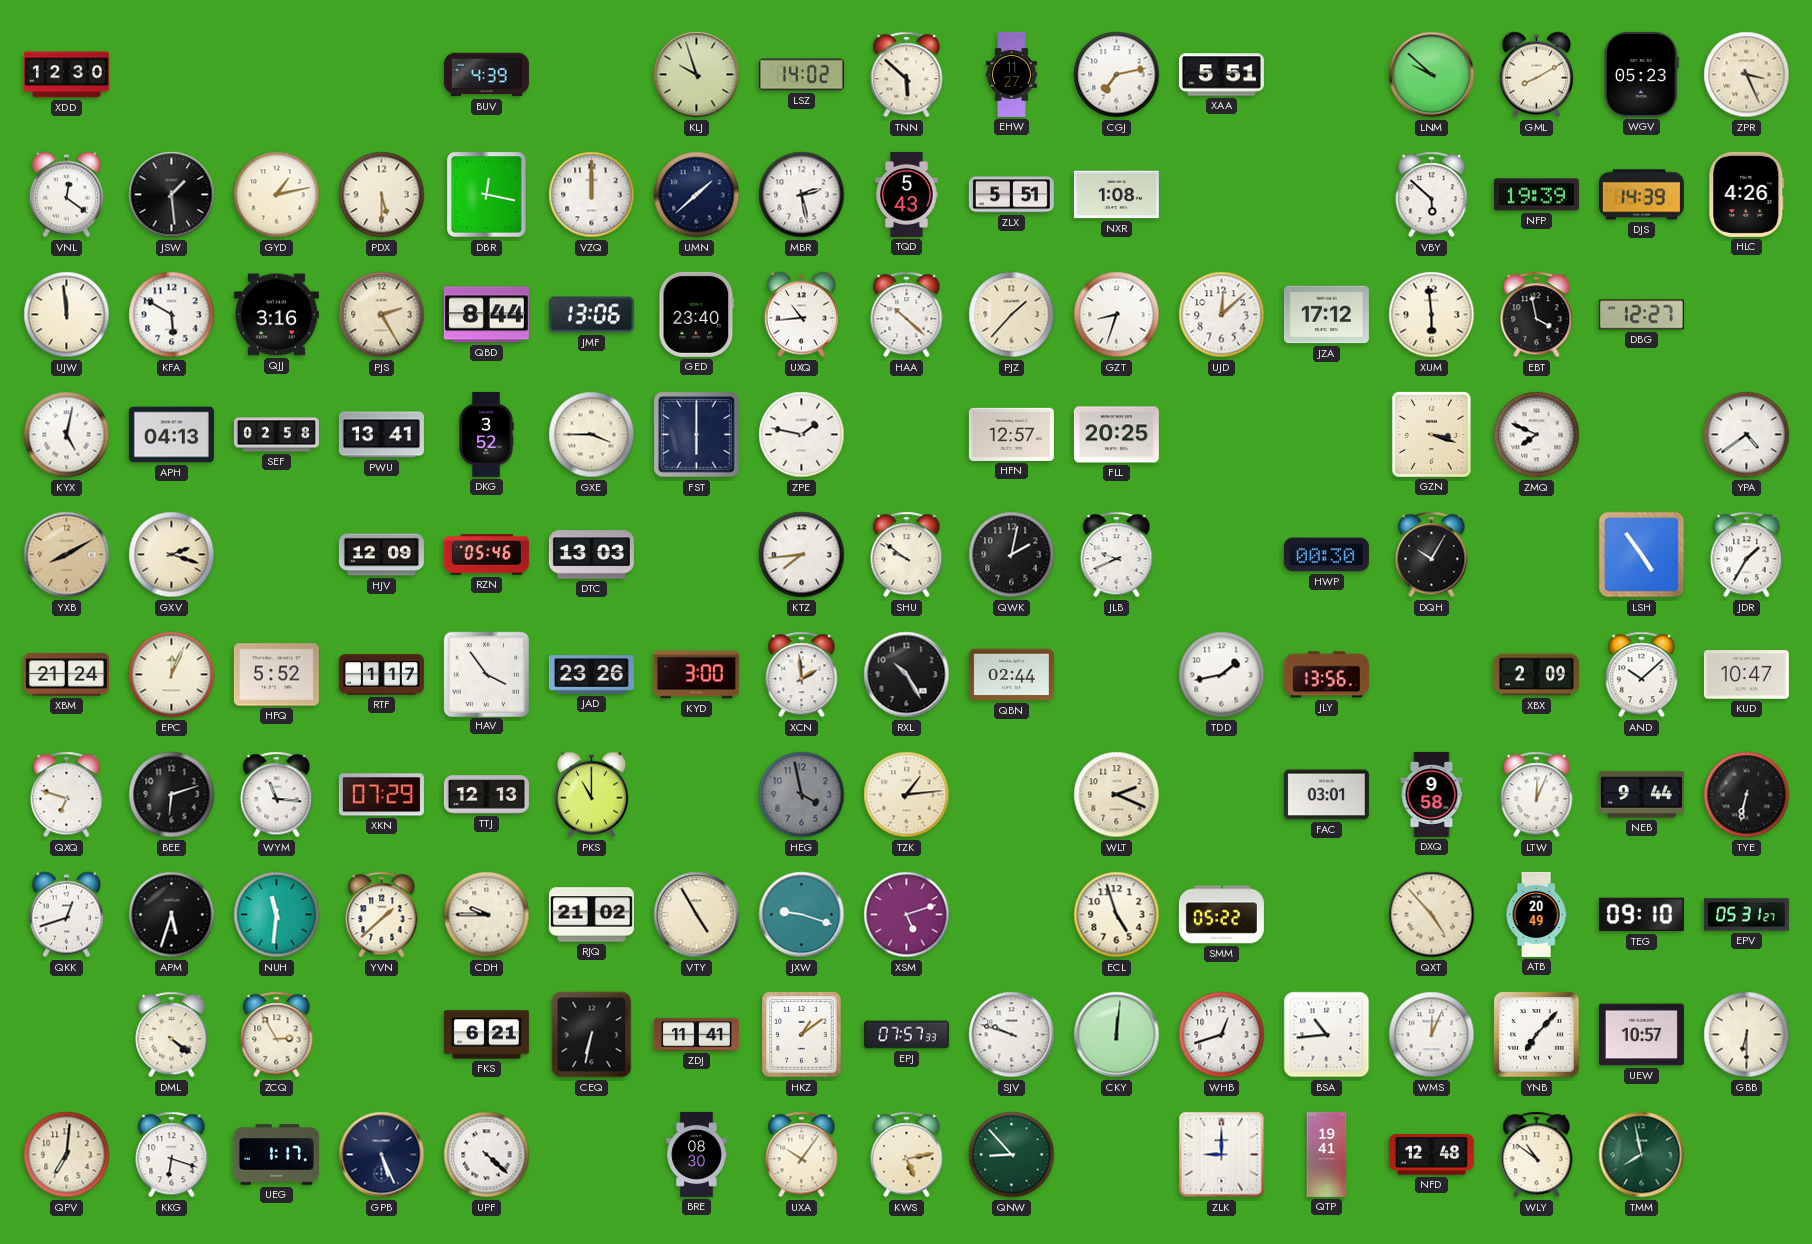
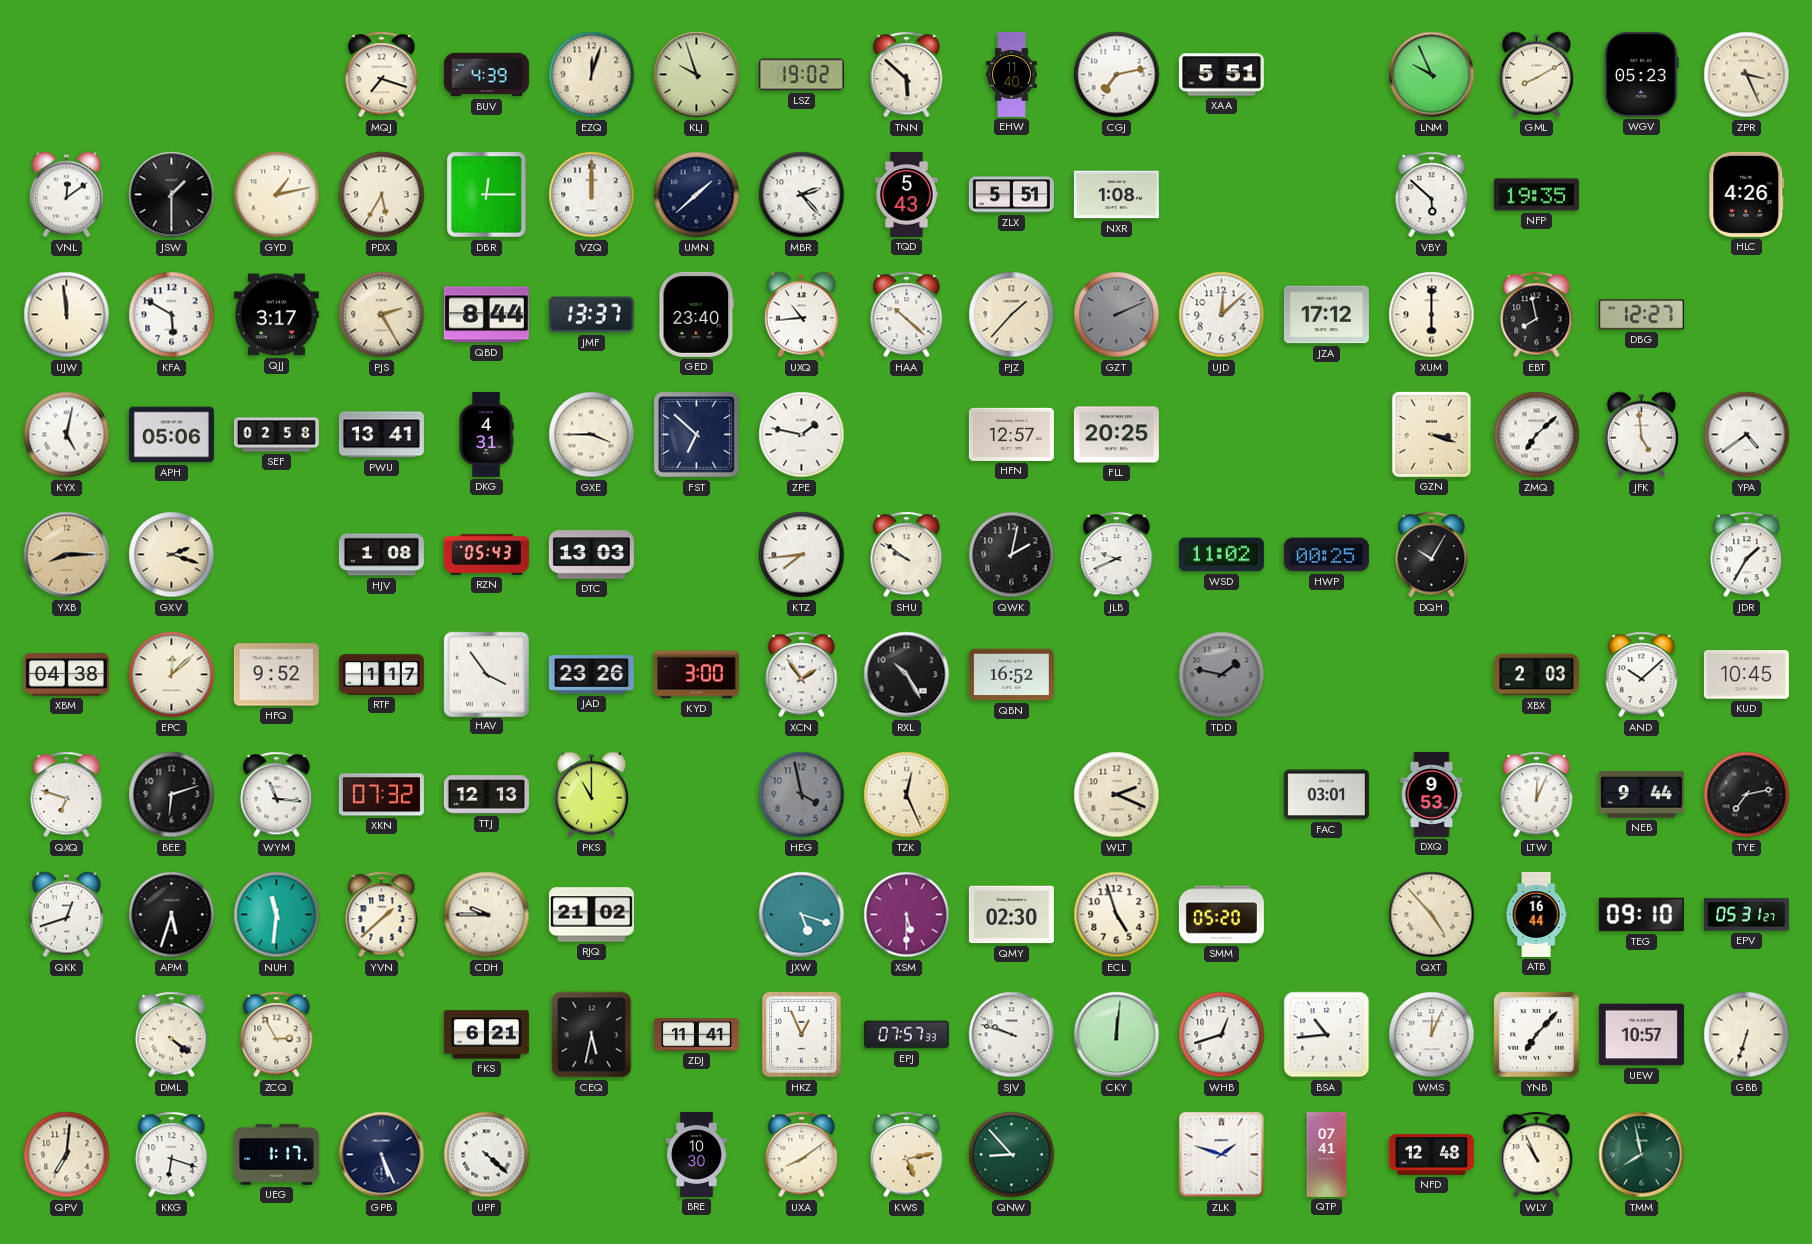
XDD: 12:30 -> none
MQJ: none -> 7:18
EZQ: none -> 12:03
LSZ: 14:02 -> 19:02
EHW: 11:27 -> 11:40
LNM: 9:52 -> 9:56
VNL: 12:21 -> 12:09
JSW: 1:29 -> 1:30
PDX: 5:30 -> 5:35
DBR: 12:17 -> 12:15
MBR: 2:28 -> 2:23
NFP: 19:39 -> 19:35
DJS: 14:39 -> none
QJJ: 3:16 -> 3:17
JMF: 13:06 -> 13:37
GZT: 8:33 -> 2:11
GZT dial: white -> grey
XUM: 5:59 -> 6:00
EBT: 3:58 -> 7:58
APH: 04:13 -> 05:06
DKG: 3:52 -> 4:31
FST: 6:00 -> 6:52
ZMQ: 7:49 -> 7:08
JFK: none -> 4:59
YXB: 8:10 -> 8:15
HJV: 12:09 -> 1:08
RZN: 05:46 -> 05:43
WSD: none -> 11:02
HWP: 00:30 -> 00:25
LSH: 4:54 -> none
XBM: 21:24 -> 04:38
EPC: 12:04 -> 12:08
HFQ: 5:52 -> 9:52
XCN: 1:59 -> 1:54
QBN: 02:44 -> 16:52
TDD: 1:43 -> 1:47
TDD dial: white -> grey
JLY: 13:56 -> none
XBX: 2:09 -> 2:03
KUD: 10:47 -> 10:45
XKN: 07:29 -> 07:32
TZK: 1:14 -> 12:26
DXQ: 9:58 -> 9:53
TYE: 6:32 -> 7:13
VTY: 4:55 -> none
JXW: 9:18 -> 5:18
XSM: 5:12 -> 5:30
QMY: none -> 02:30
SMM: 05:22 -> 05:20
ATB: 20:49 -> 16:44
CEQ: 6:32 -> 5:32
HKZ: 1:09 -> 12:56
GBB: 6:30 -> 6:33
BRE: 08:30 -> 10:30
UXA: 10:06 -> 8:09
ZLK: 9:00 -> 1:48
QTP: 19:41 -> 07:41
WLY: 10:51 -> 10:56
